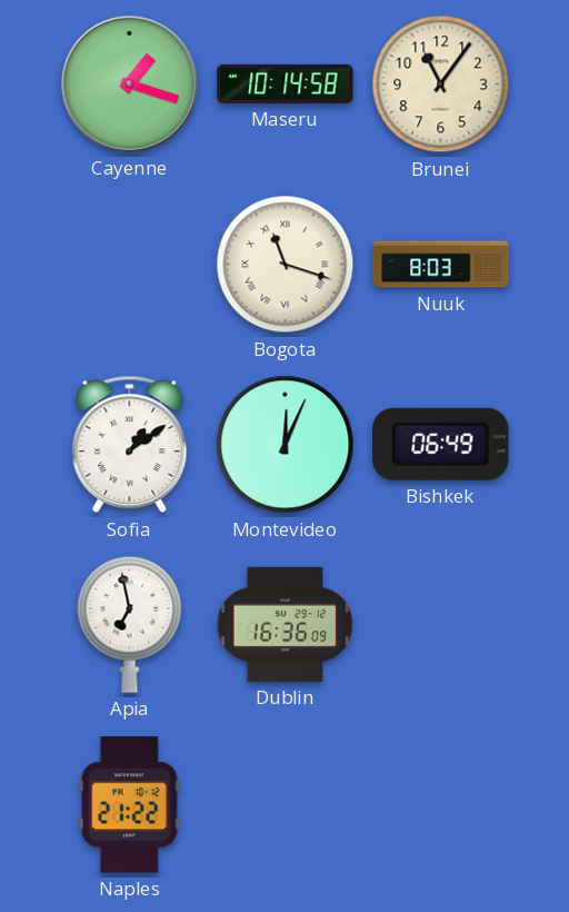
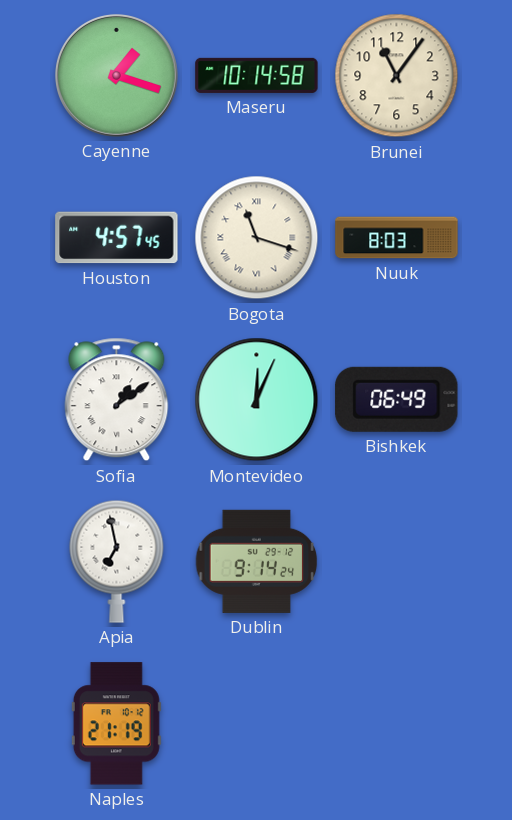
Houston: none -> 4:57
Dublin: 16:36 -> 9:14
Naples: 21:22 -> 21:19
